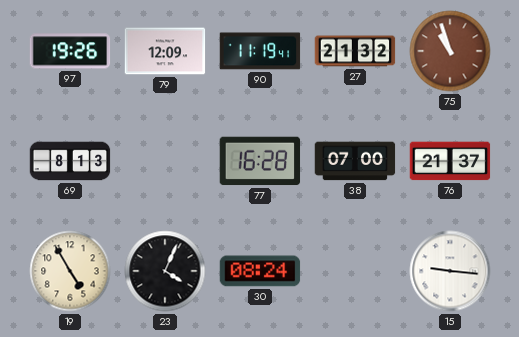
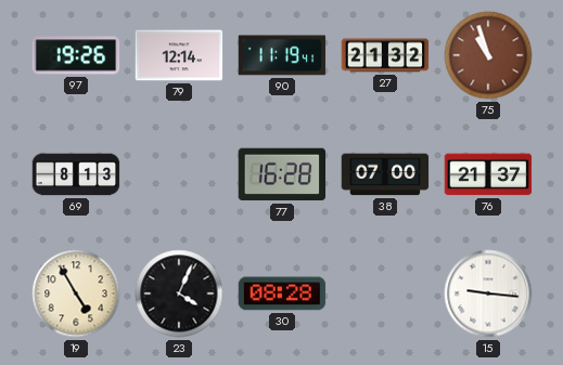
79: 12:09 -> 12:14
30: 08:24 -> 08:28
